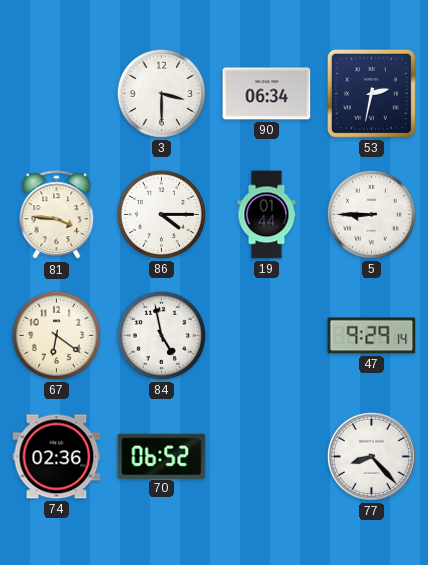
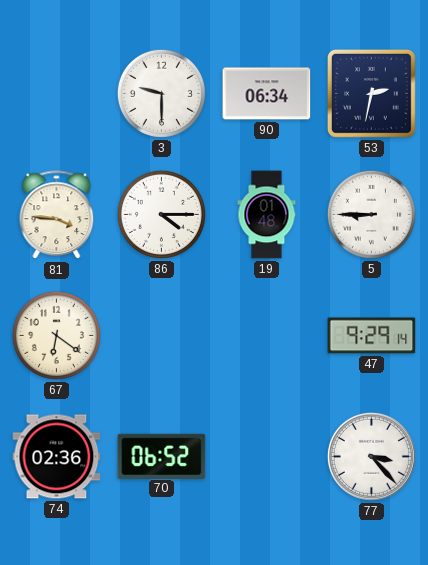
3: 3:30 -> 9:30
19: 01:44 -> 01:48
84: 4:58 -> none
77: 8:23 -> 3:23
